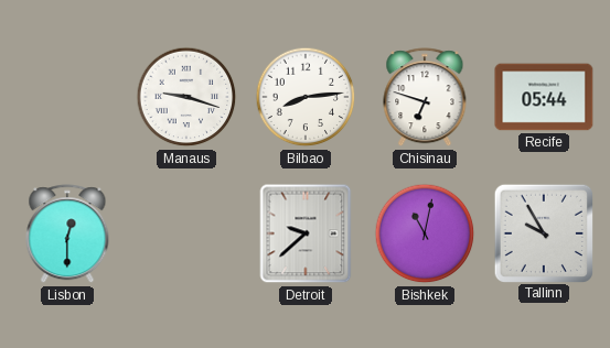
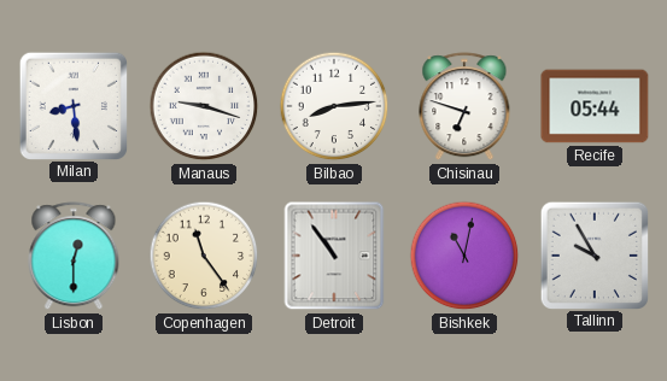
Milan: none -> 8:29
Copenhagen: none -> 11:24
Detroit: 9:38 -> 10:54
